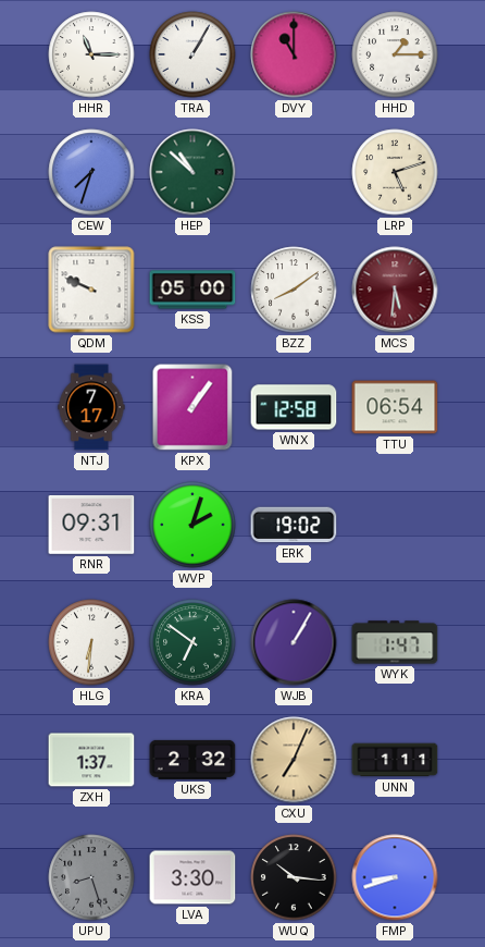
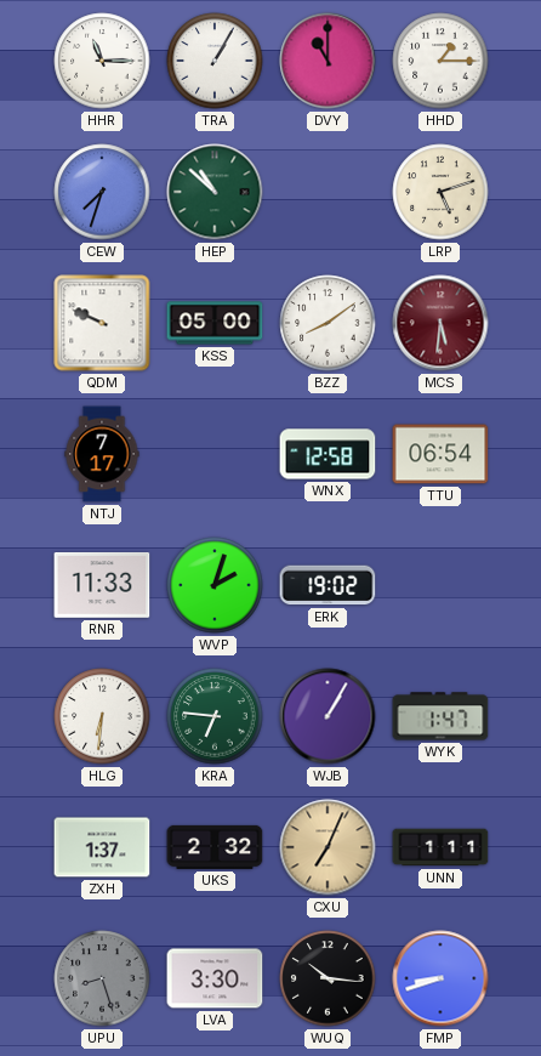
KPX: 1:06 -> none
RNR: 09:31 -> 11:33
KRA: 6:51 -> 6:46
